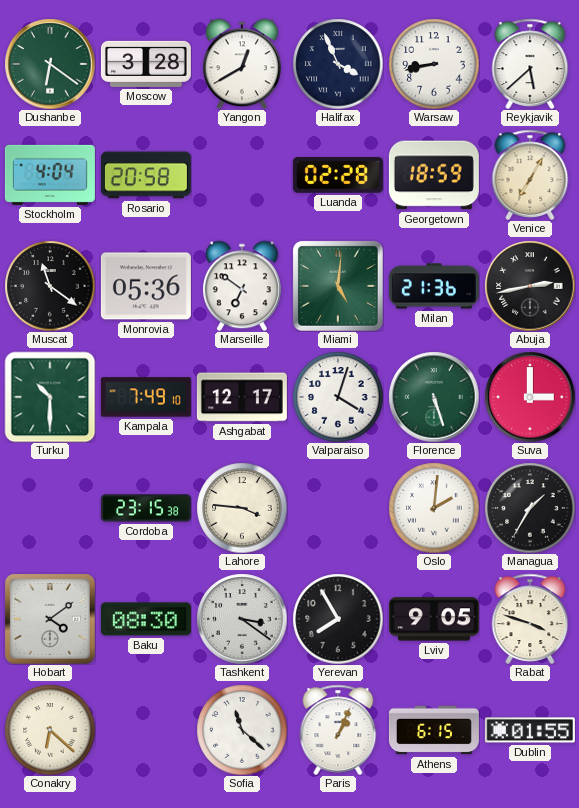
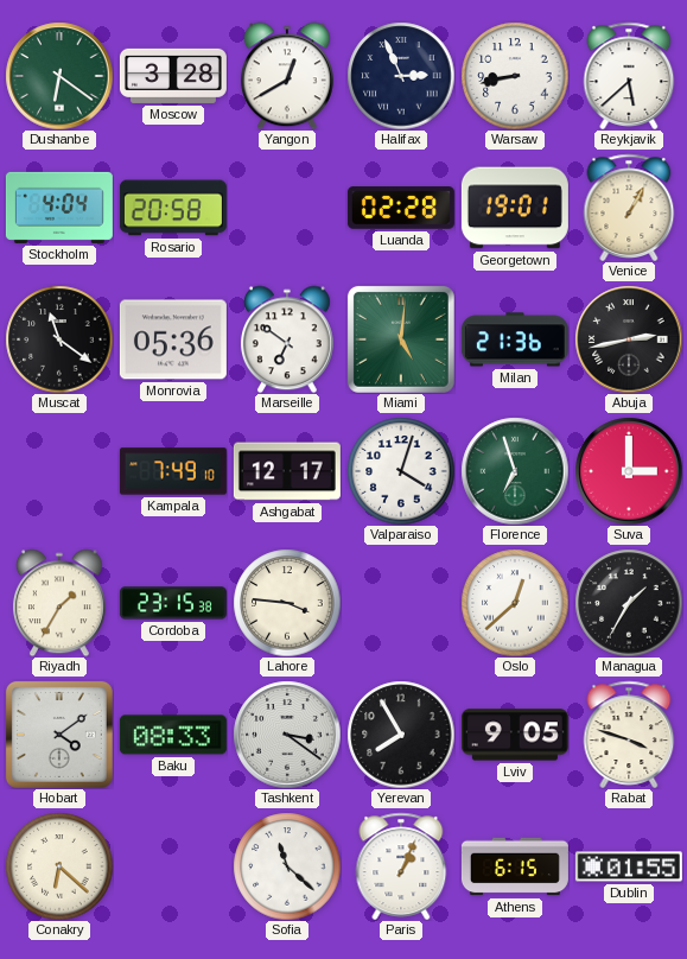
Halifax: 3:56 -> 2:56
Georgetown: 18:59 -> 19:01
Venice: 7:05 -> 1:05
Turku: 10:30 -> none
Florence: 5:27 -> 6:57
Riyadh: none -> 1:35
Oslo: 2:01 -> 12:38
Baku: 08:30 -> 08:33
